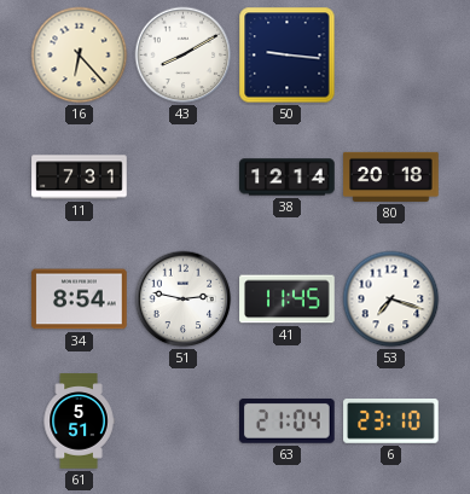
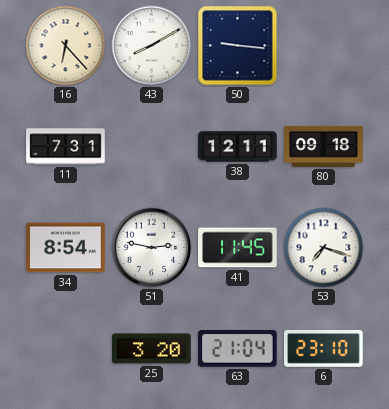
38: 12:14 -> 12:11
80: 20:18 -> 09:18
61: 5:51 -> none
25: none -> 3:20
